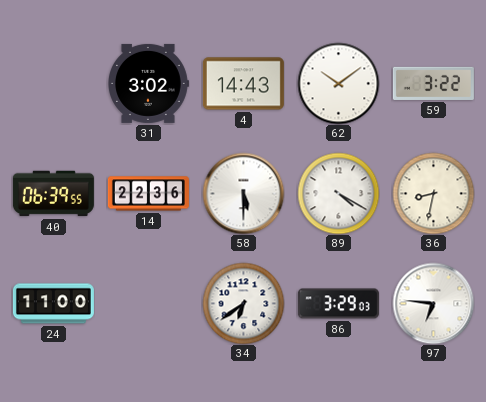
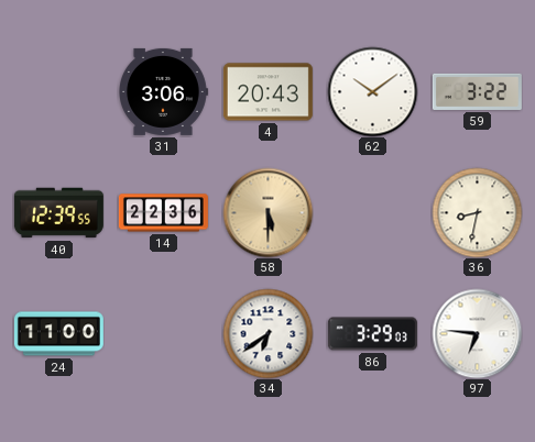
31: 3:02 -> 3:06
4: 14:43 -> 20:43
40: 06:39 -> 12:39
58 dial: white -> champagne
89: 4:20 -> none
